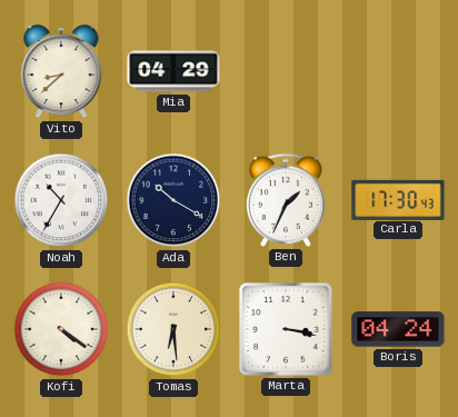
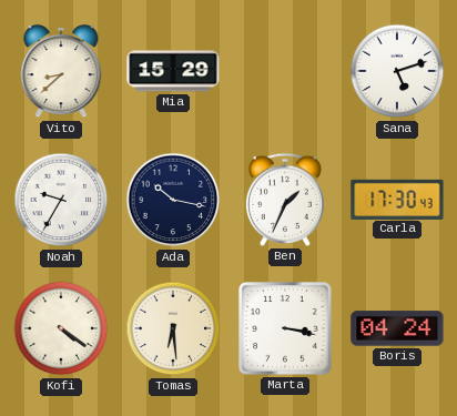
Mia: 04:29 -> 15:29
Sana: none -> 5:12
Noah: 10:35 -> 9:35
Ada: 10:20 -> 10:17
